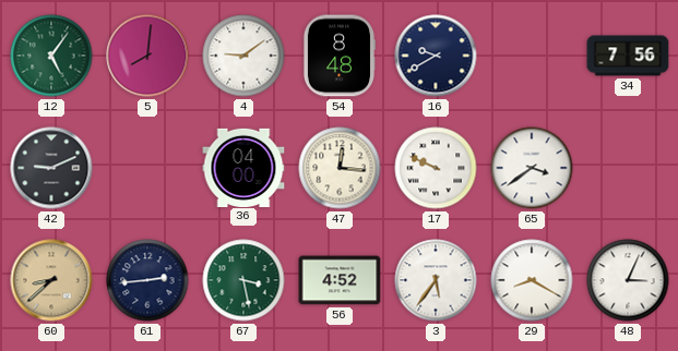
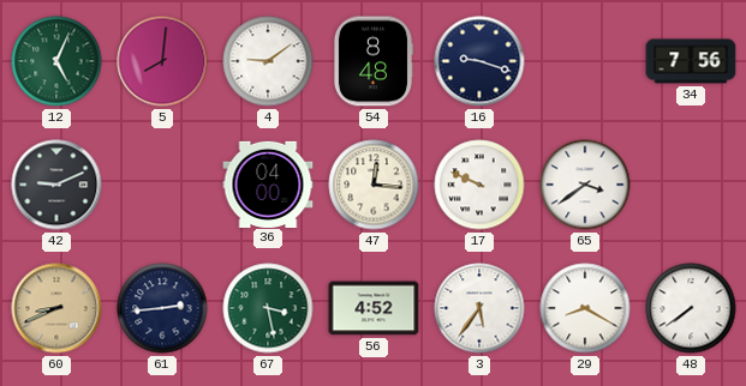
12: 5:06 -> 5:04
16: 9:40 -> 9:18
60: 8:38 -> 8:41
48: 3:04 -> 7:39
